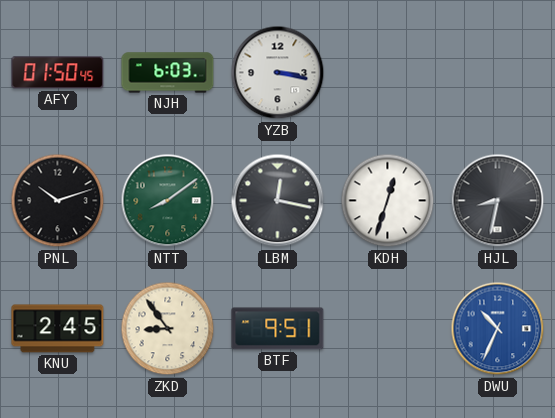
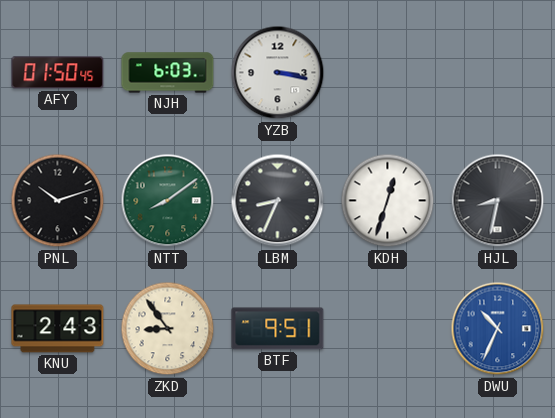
LBM: 12:17 -> 8:34
KNU: 2:45 -> 2:43
